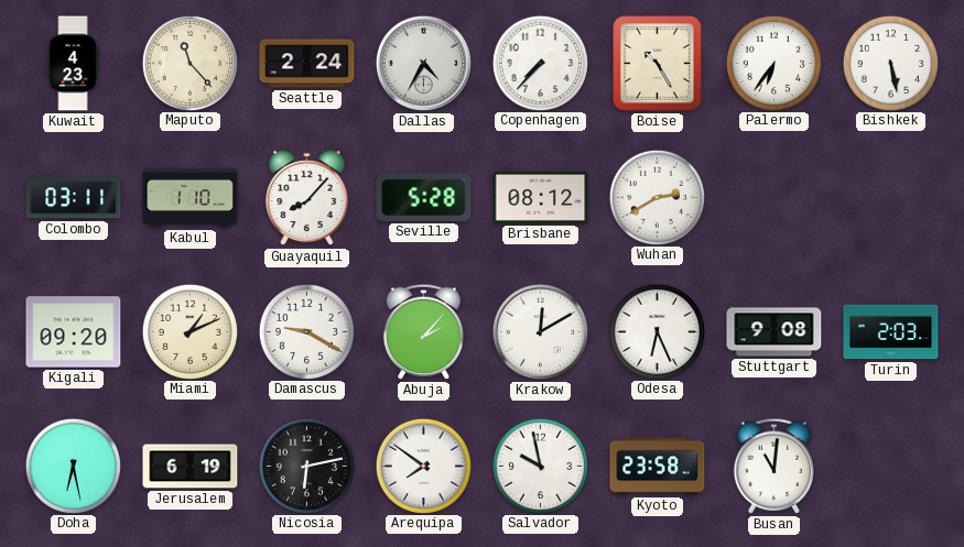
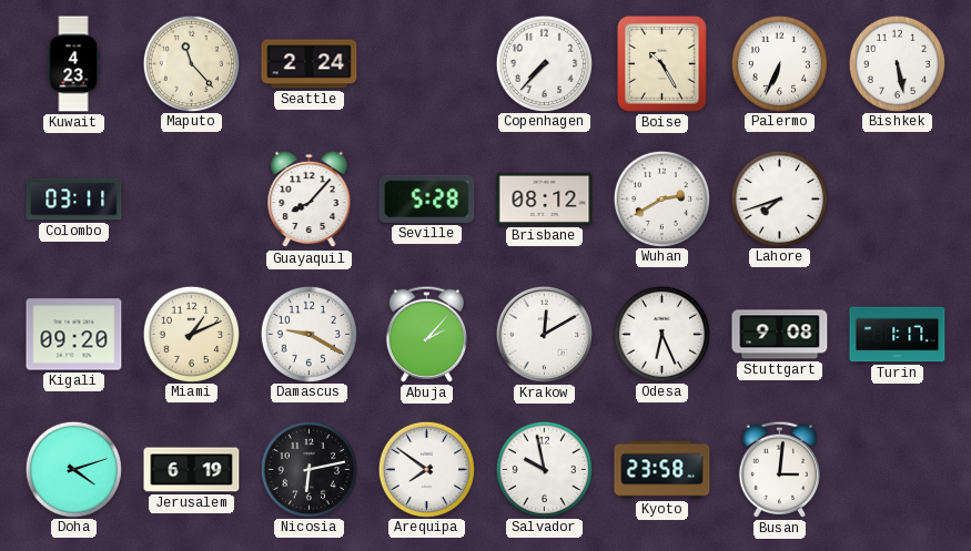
Dallas: 4:35 -> none
Palermo: 6:36 -> 6:34
Kabul: 1:10 -> none
Lahore: none -> 7:42
Turin: 2:03 -> 1:17
Doha: 6:28 -> 4:12
Busan: 11:01 -> 3:01
